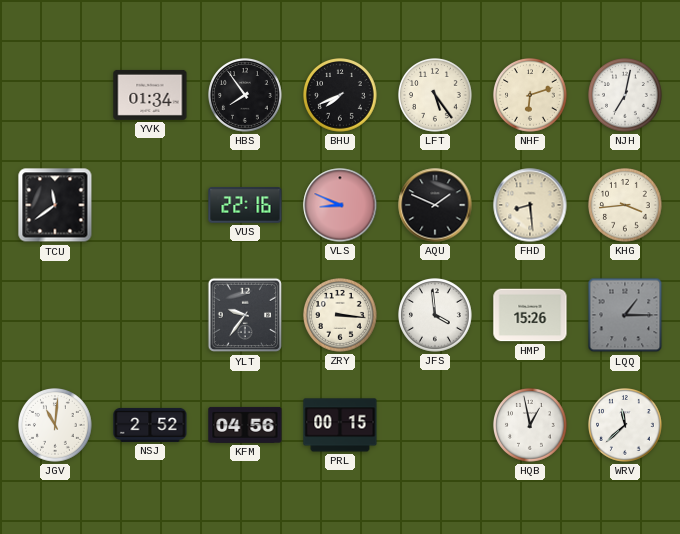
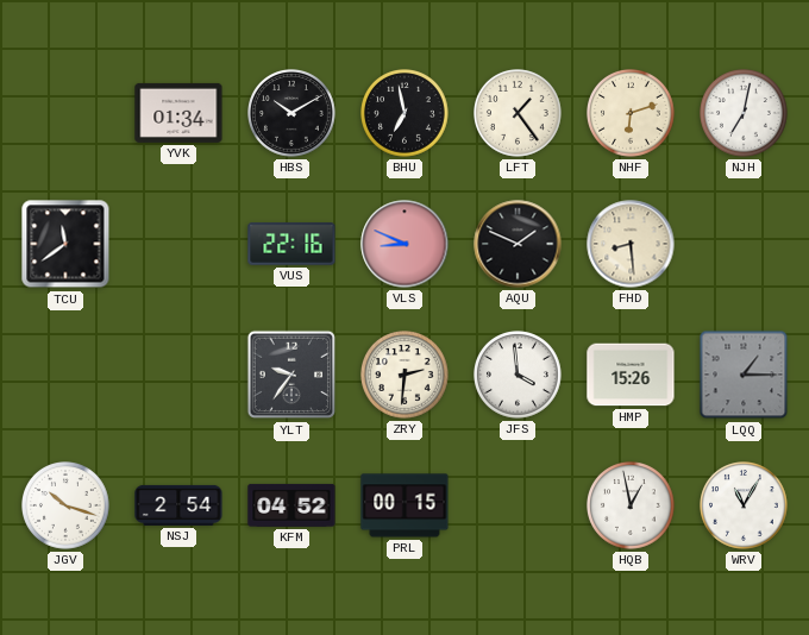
HBS: 7:54 -> 10:10
BHU: 7:41 -> 6:58
LFT: 5:24 -> 1:24
KHG: 3:44 -> none
ZRY: 3:16 -> 2:31
JGV: 11:01 -> 10:18
NSJ: 2:52 -> 2:54
KFM: 04:56 -> 04:52
WRV: 11:38 -> 11:05
